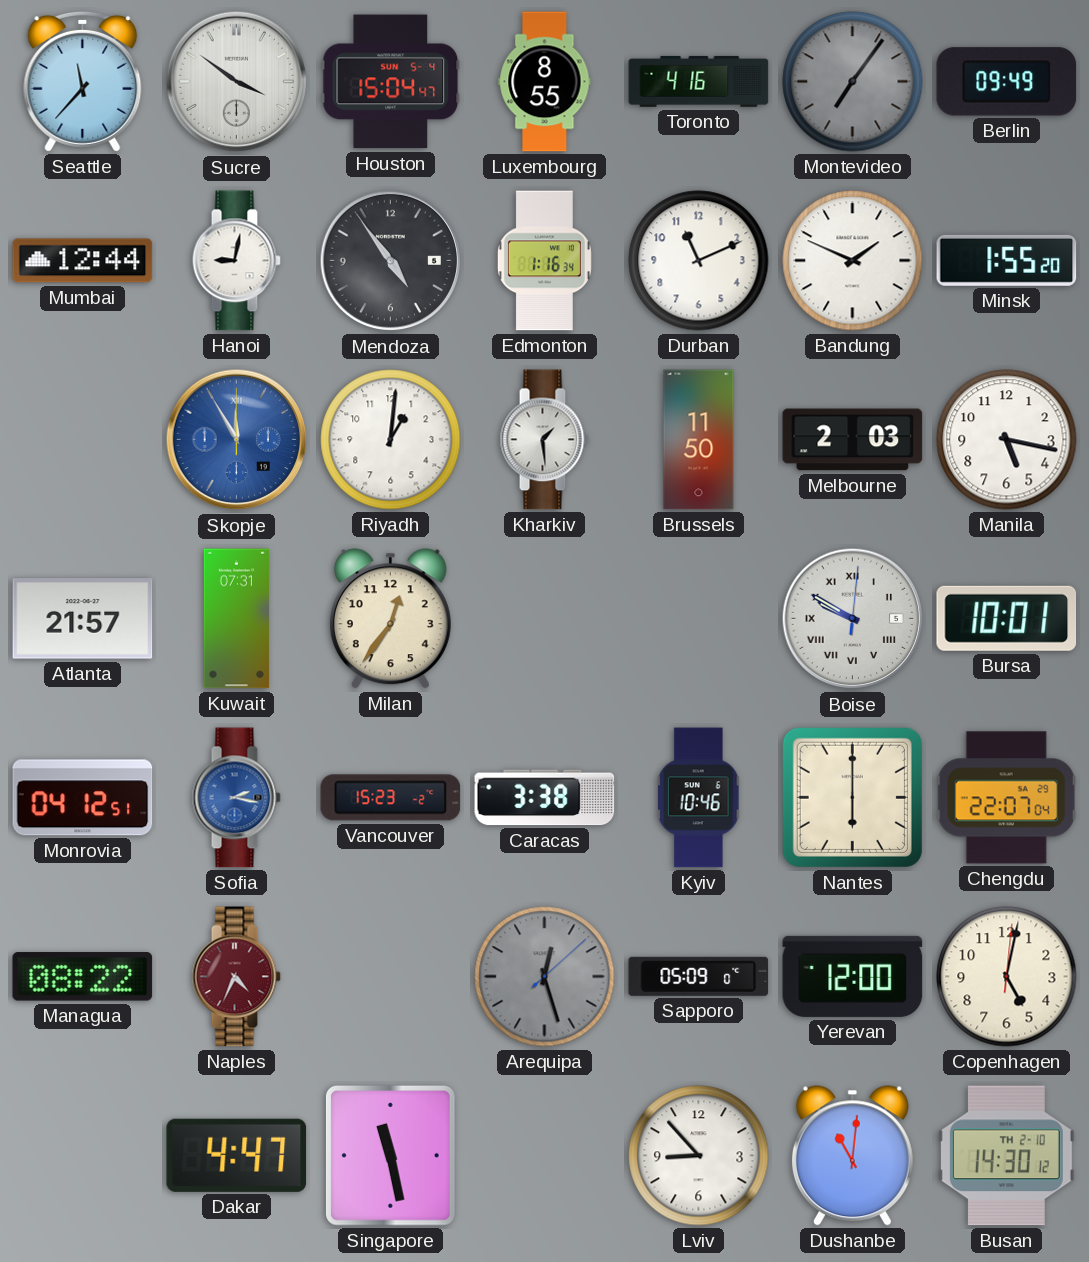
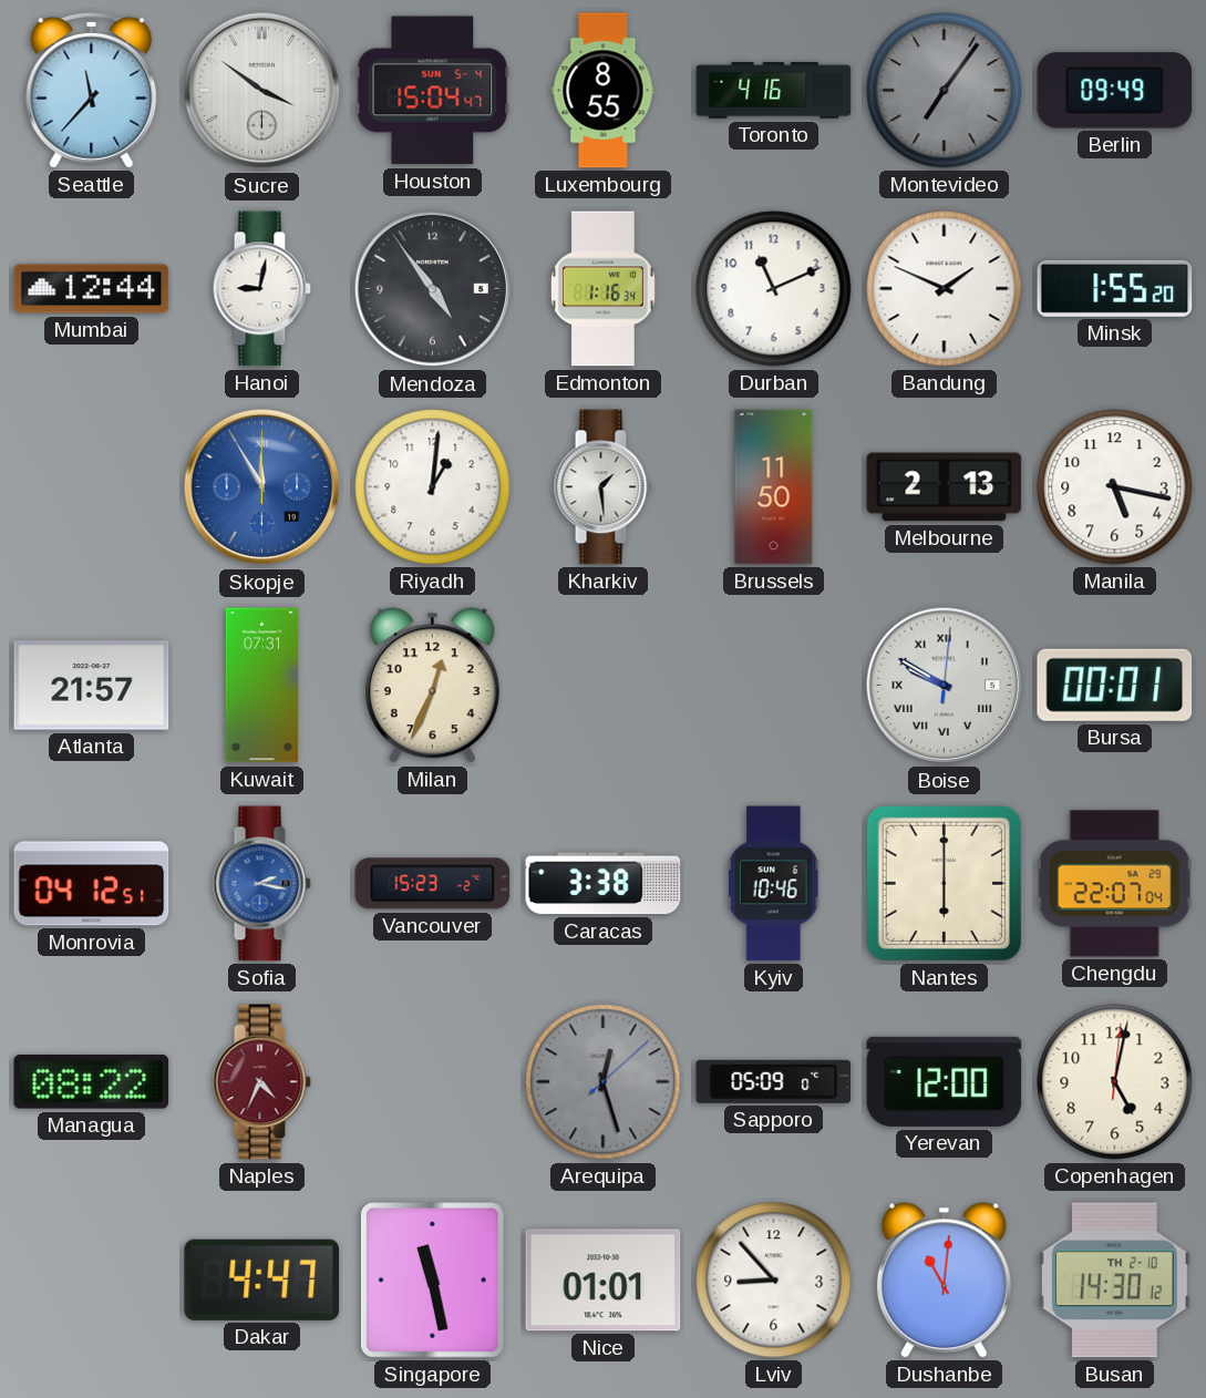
Melbourne: 2:03 -> 2:13
Milan: 12:36 -> 12:34
Bursa: 10:01 -> 00:01
Nice: none -> 01:01
